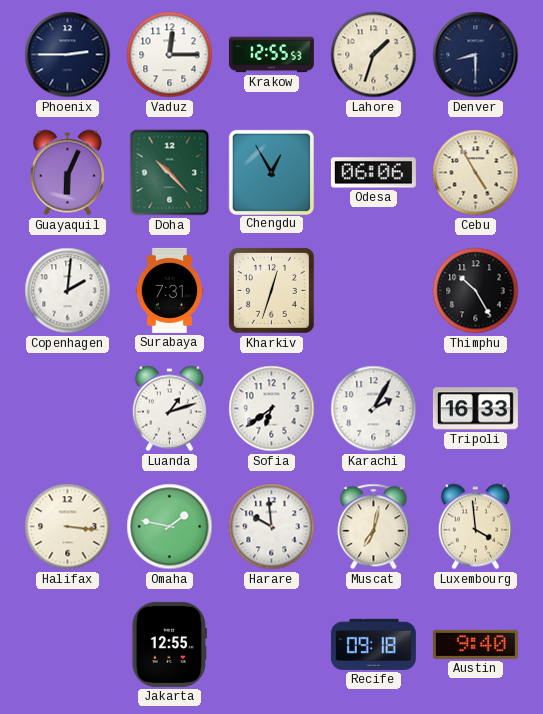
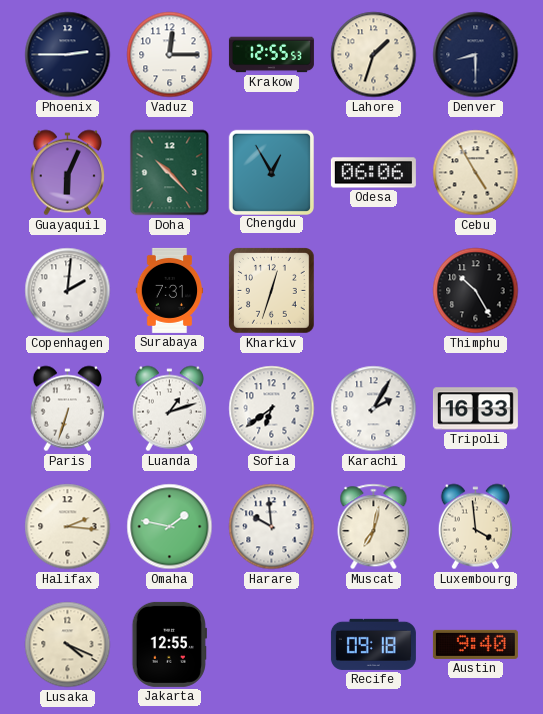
Paris: none -> 6:33
Halifax: 3:16 -> 2:16
Lusaka: none -> 4:19
